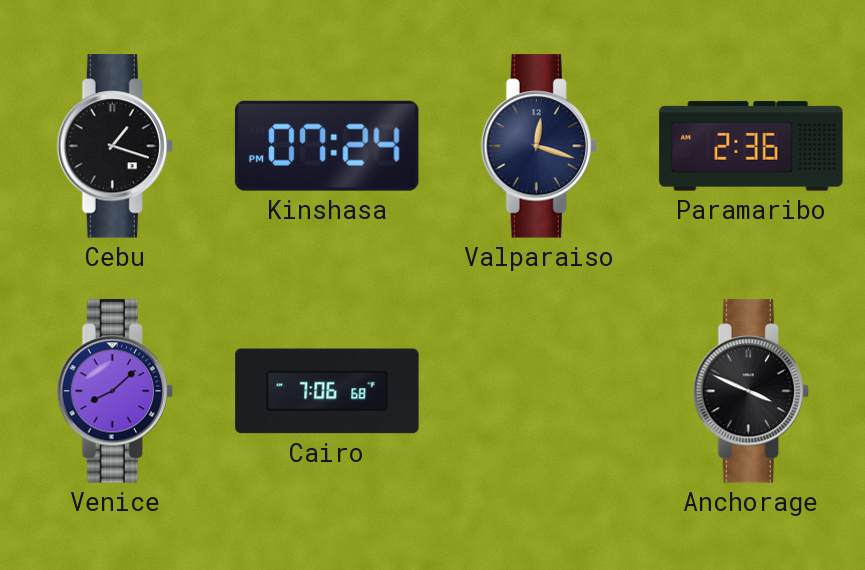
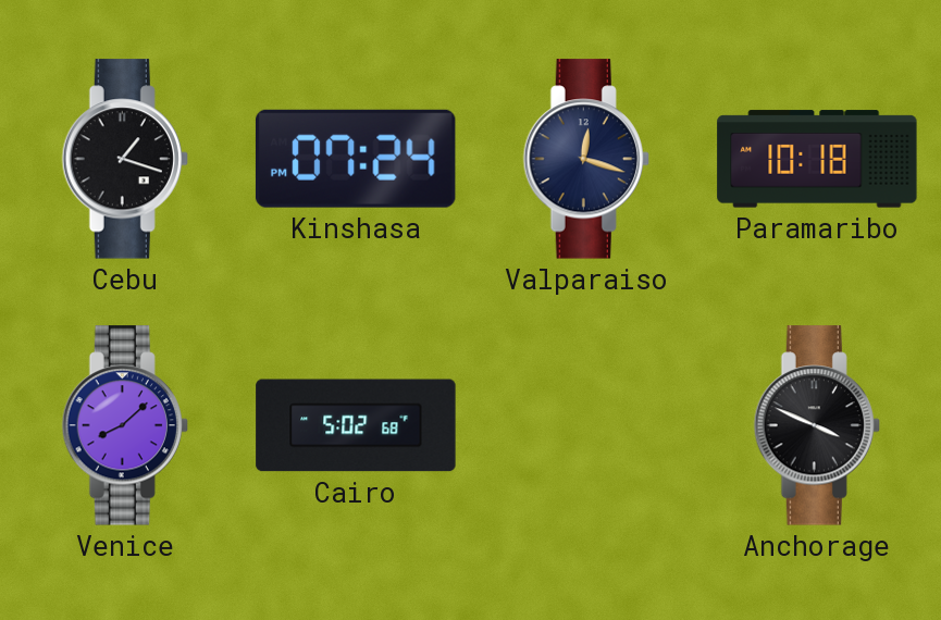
Paramaribo: 2:36 -> 10:18
Cairo: 7:06 -> 5:02
